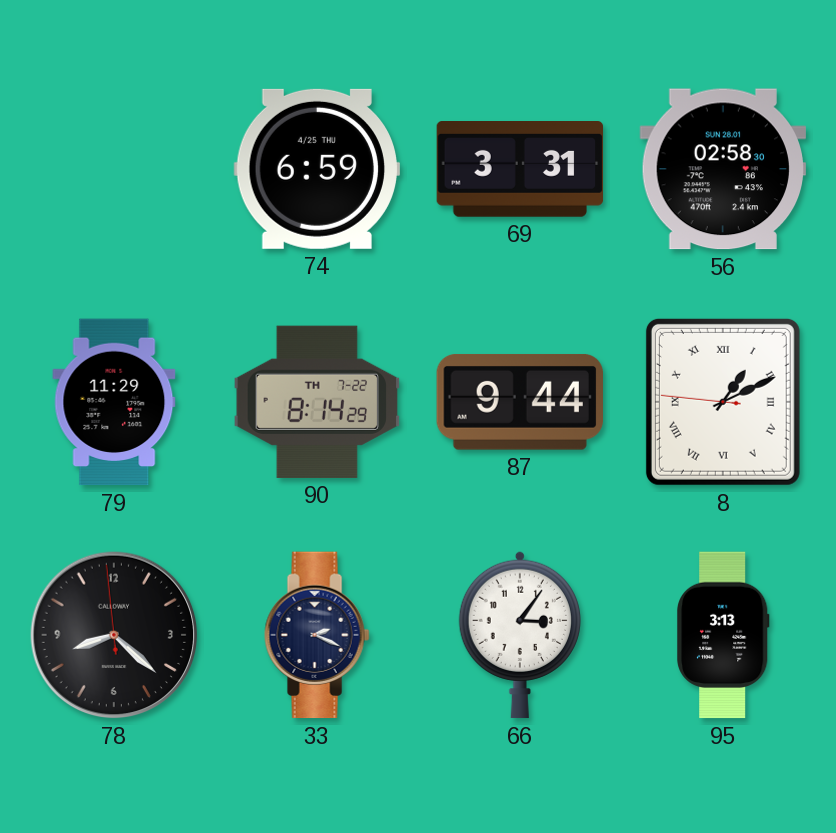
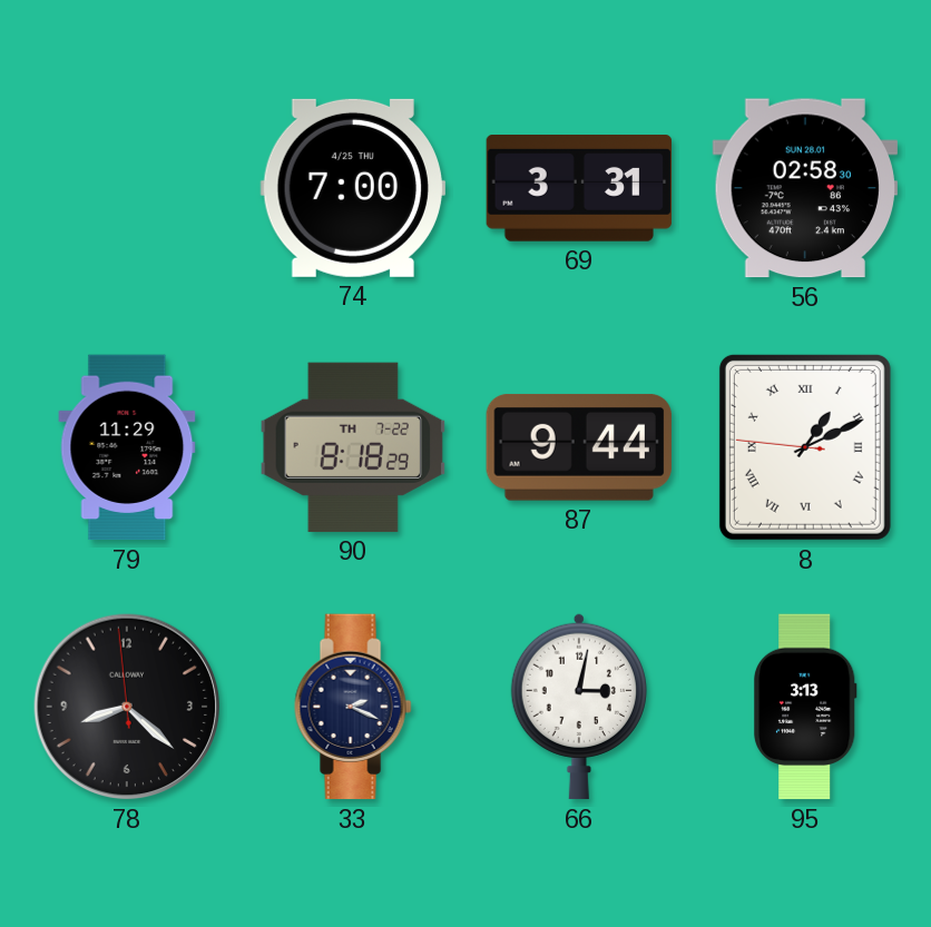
74: 6:59 -> 7:00
90: 8:14 -> 8:18
66: 3:06 -> 3:02
